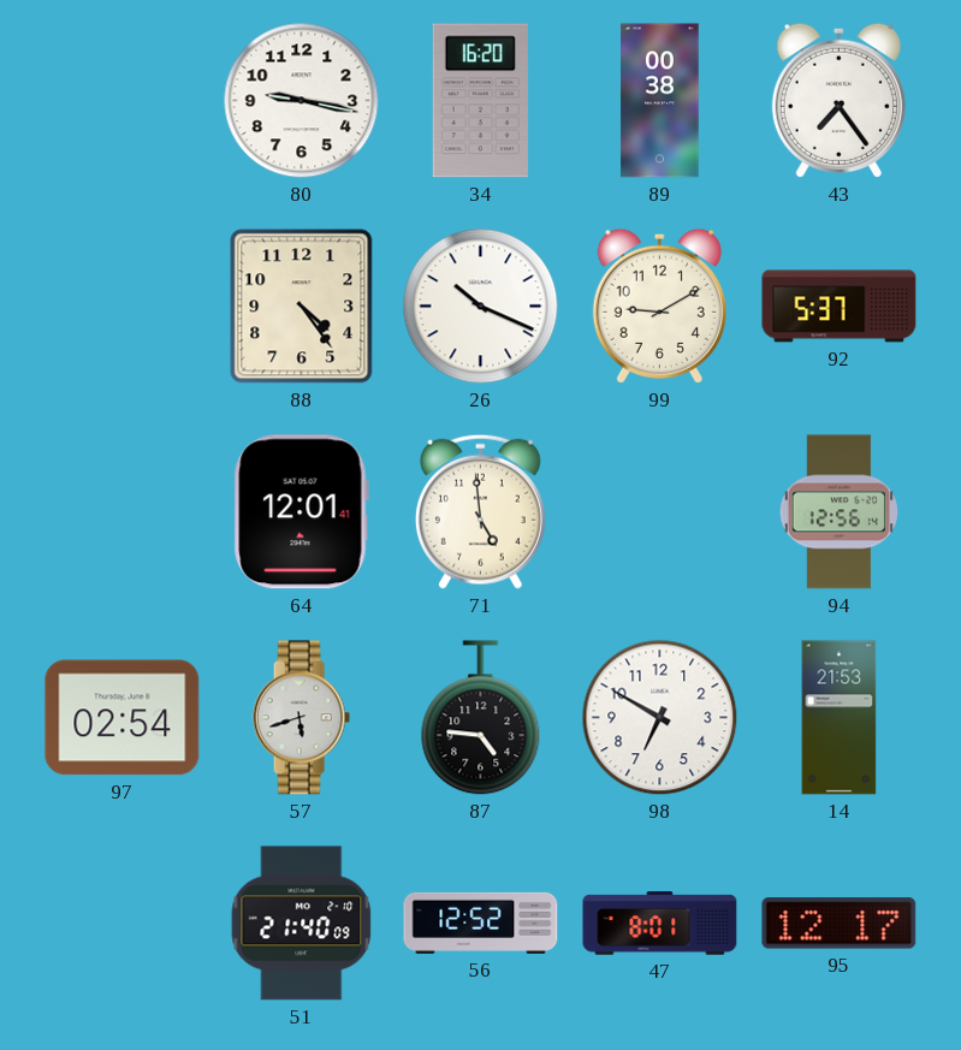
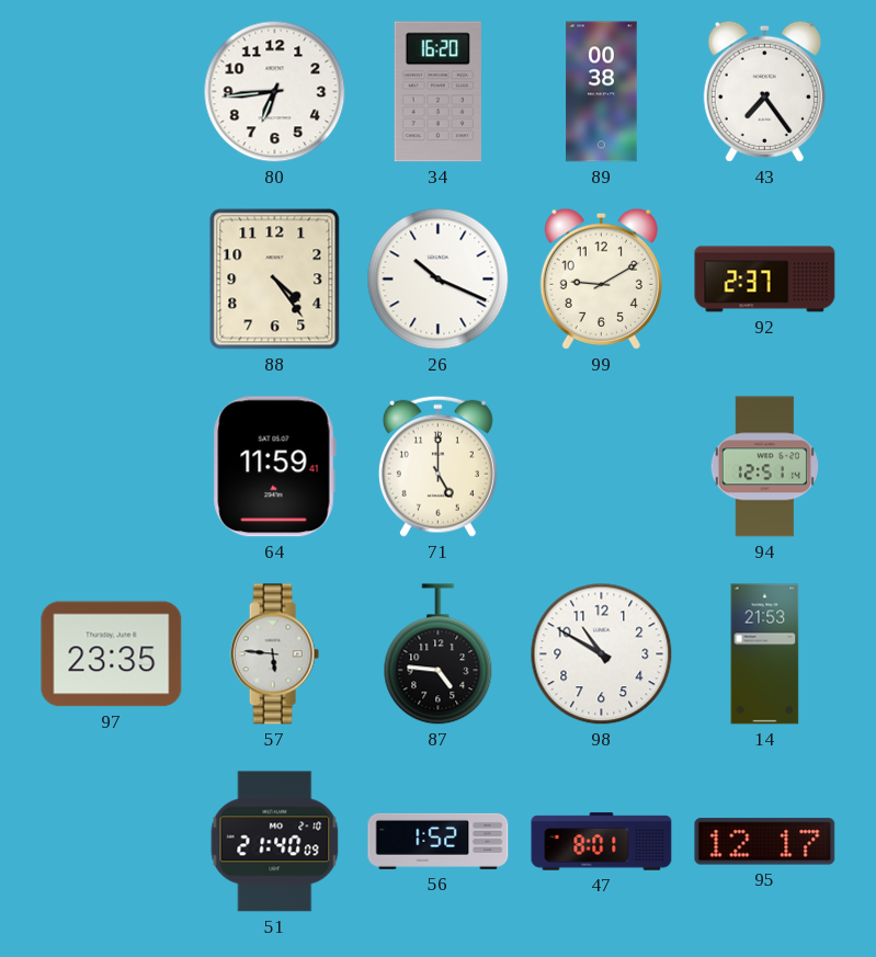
80: 9:17 -> 6:44
92: 5:37 -> 2:37
64: 12:01 -> 11:59
71: 4:59 -> 5:00
94: 12:56 -> 12:51
97: 02:54 -> 23:35
57: 5:42 -> 5:46
98: 6:50 -> 10:50
56: 12:52 -> 1:52
